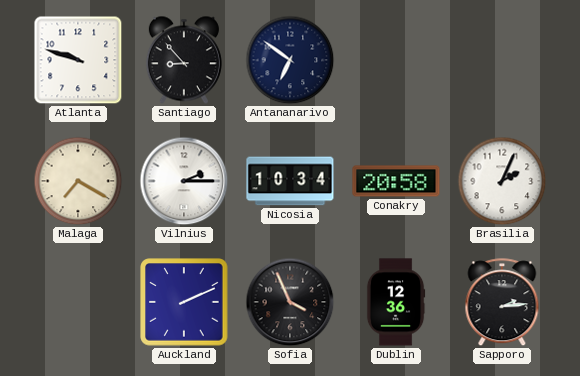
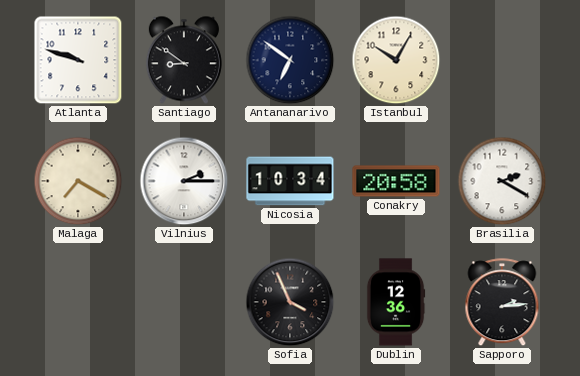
Santiago: 8:53 -> 8:51
Istanbul: none -> 10:05
Brasilia: 2:04 -> 2:20
Auckland: 2:11 -> none
